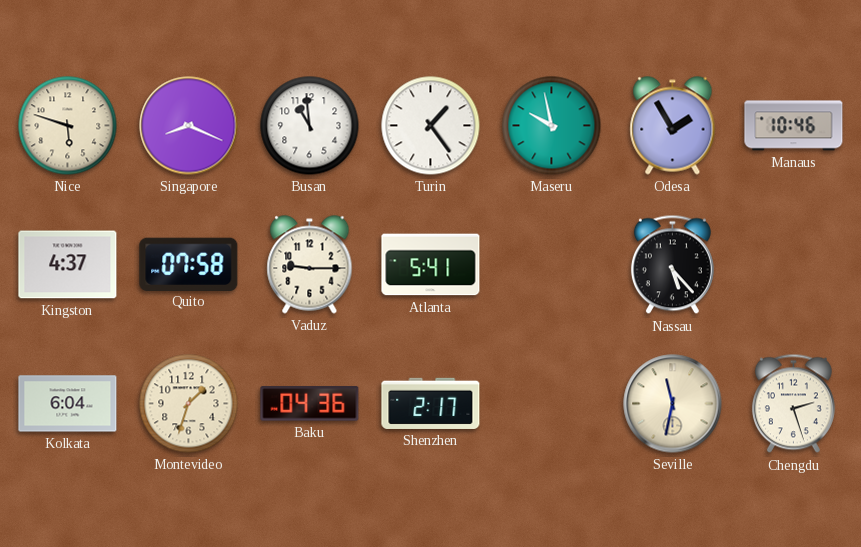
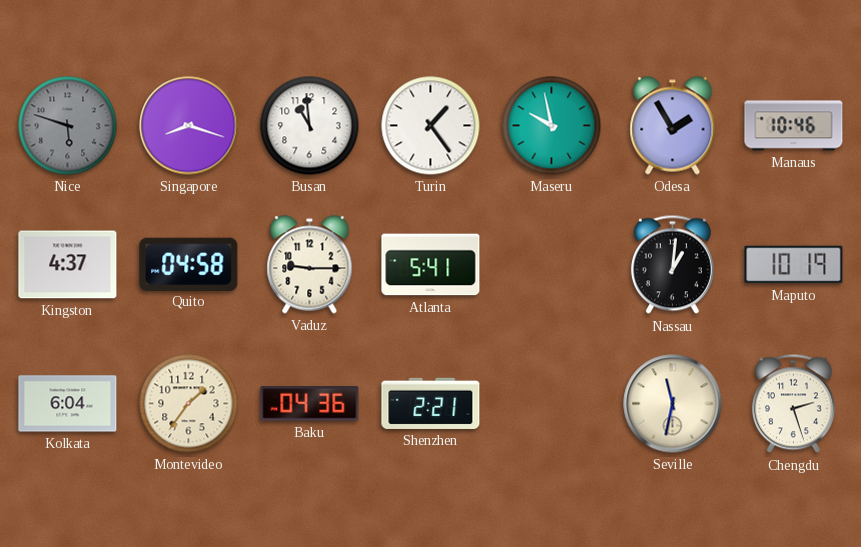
Nice dial: cream -> grey
Singapore: 8:19 -> 8:18
Quito: 07:58 -> 04:58
Nassau: 5:23 -> 1:01
Maputo: none -> 10:19
Montevideo: 1:33 -> 1:36
Shenzhen: 2:17 -> 2:21
